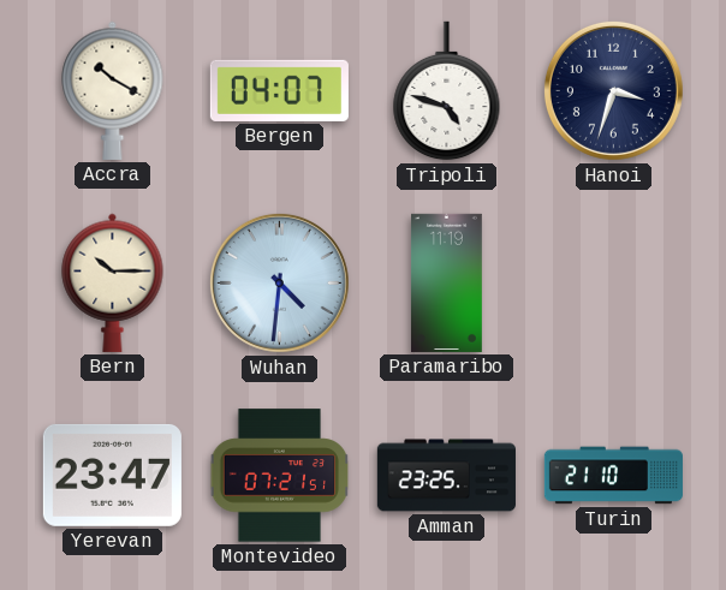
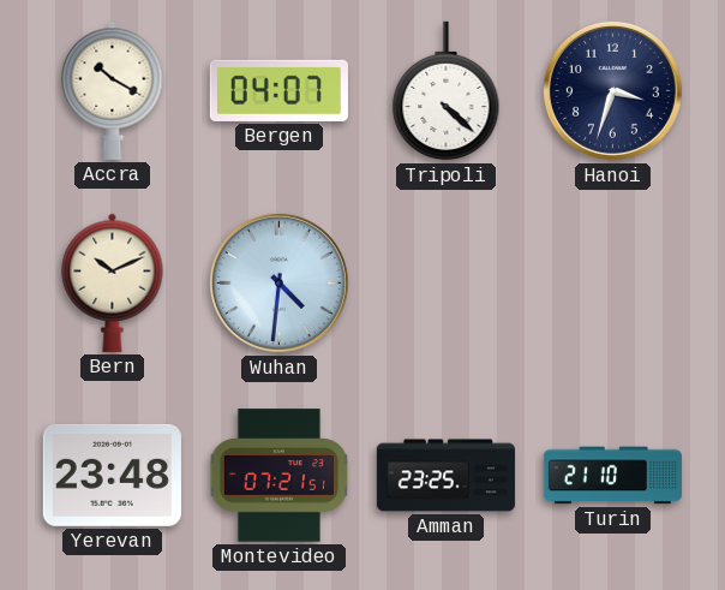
Tripoli: 4:48 -> 4:22
Bern: 10:15 -> 10:11
Paramaribo: 11:19 -> none
Yerevan: 23:47 -> 23:48
